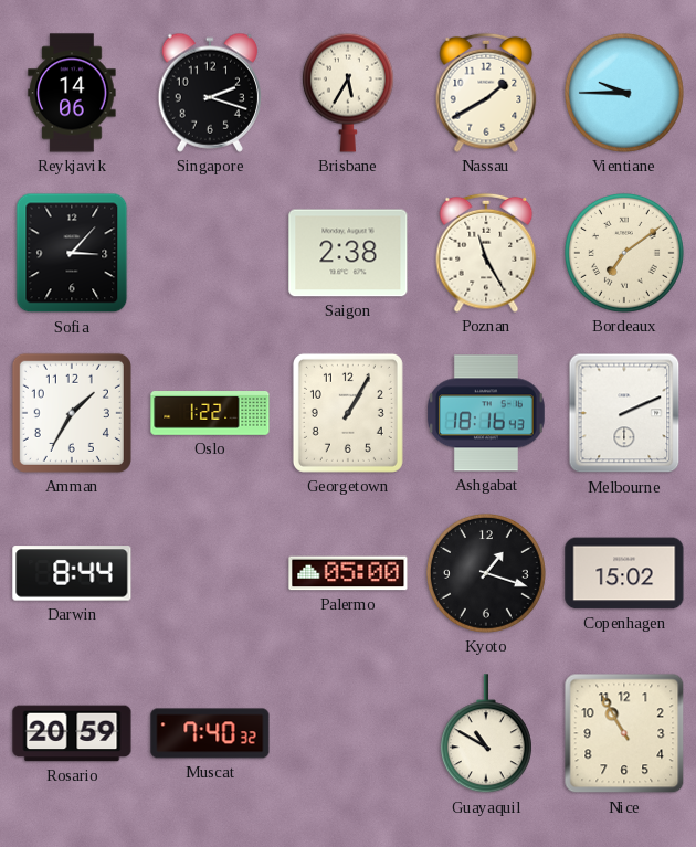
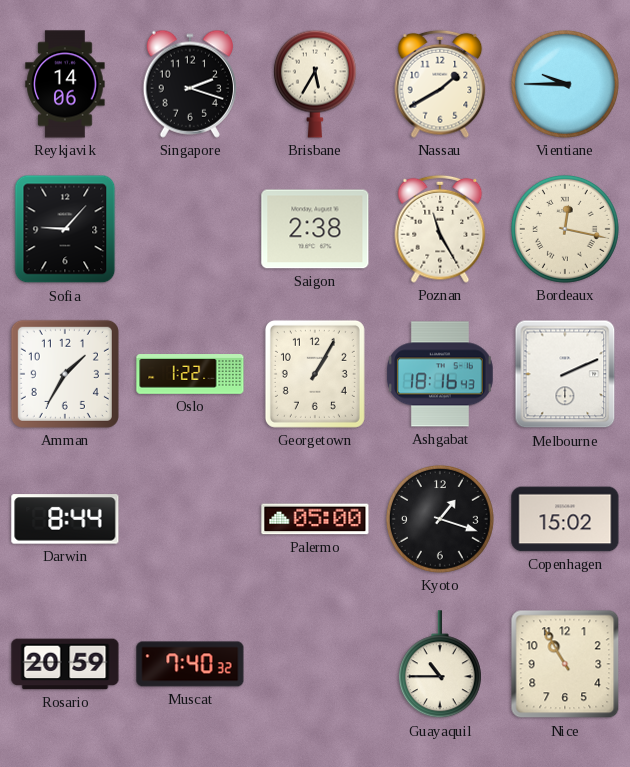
Sofia: 3:07 -> 9:07
Bordeaux: 7:09 -> 12:17
Guayaquil: 10:50 -> 10:45
